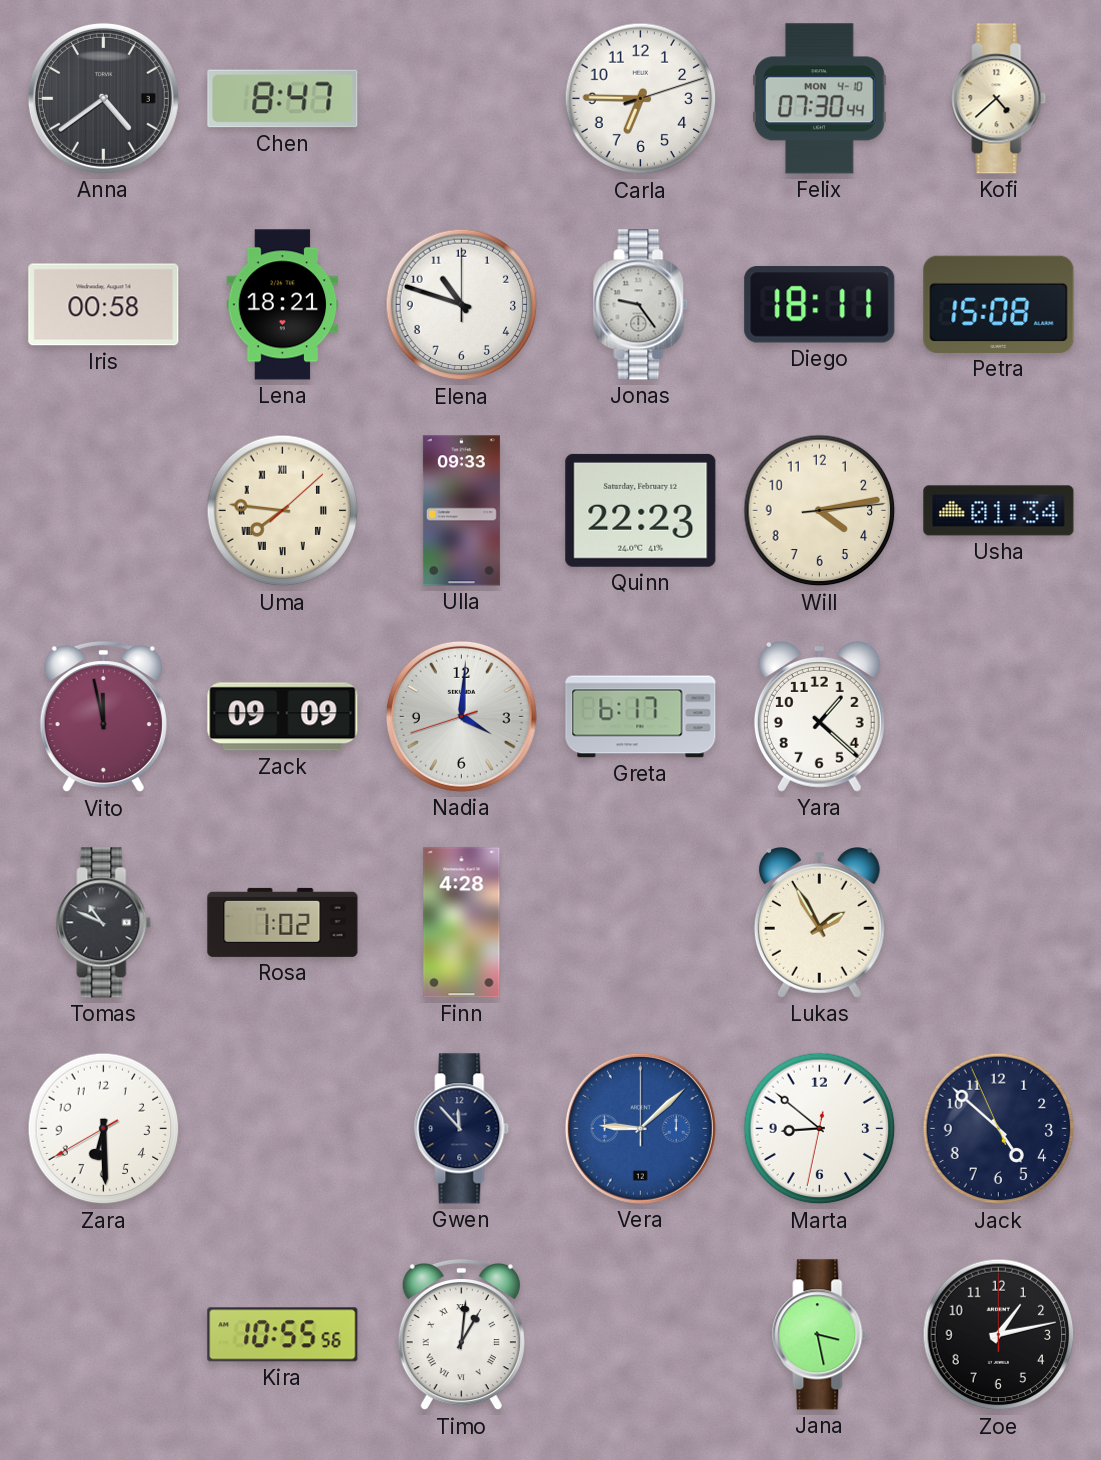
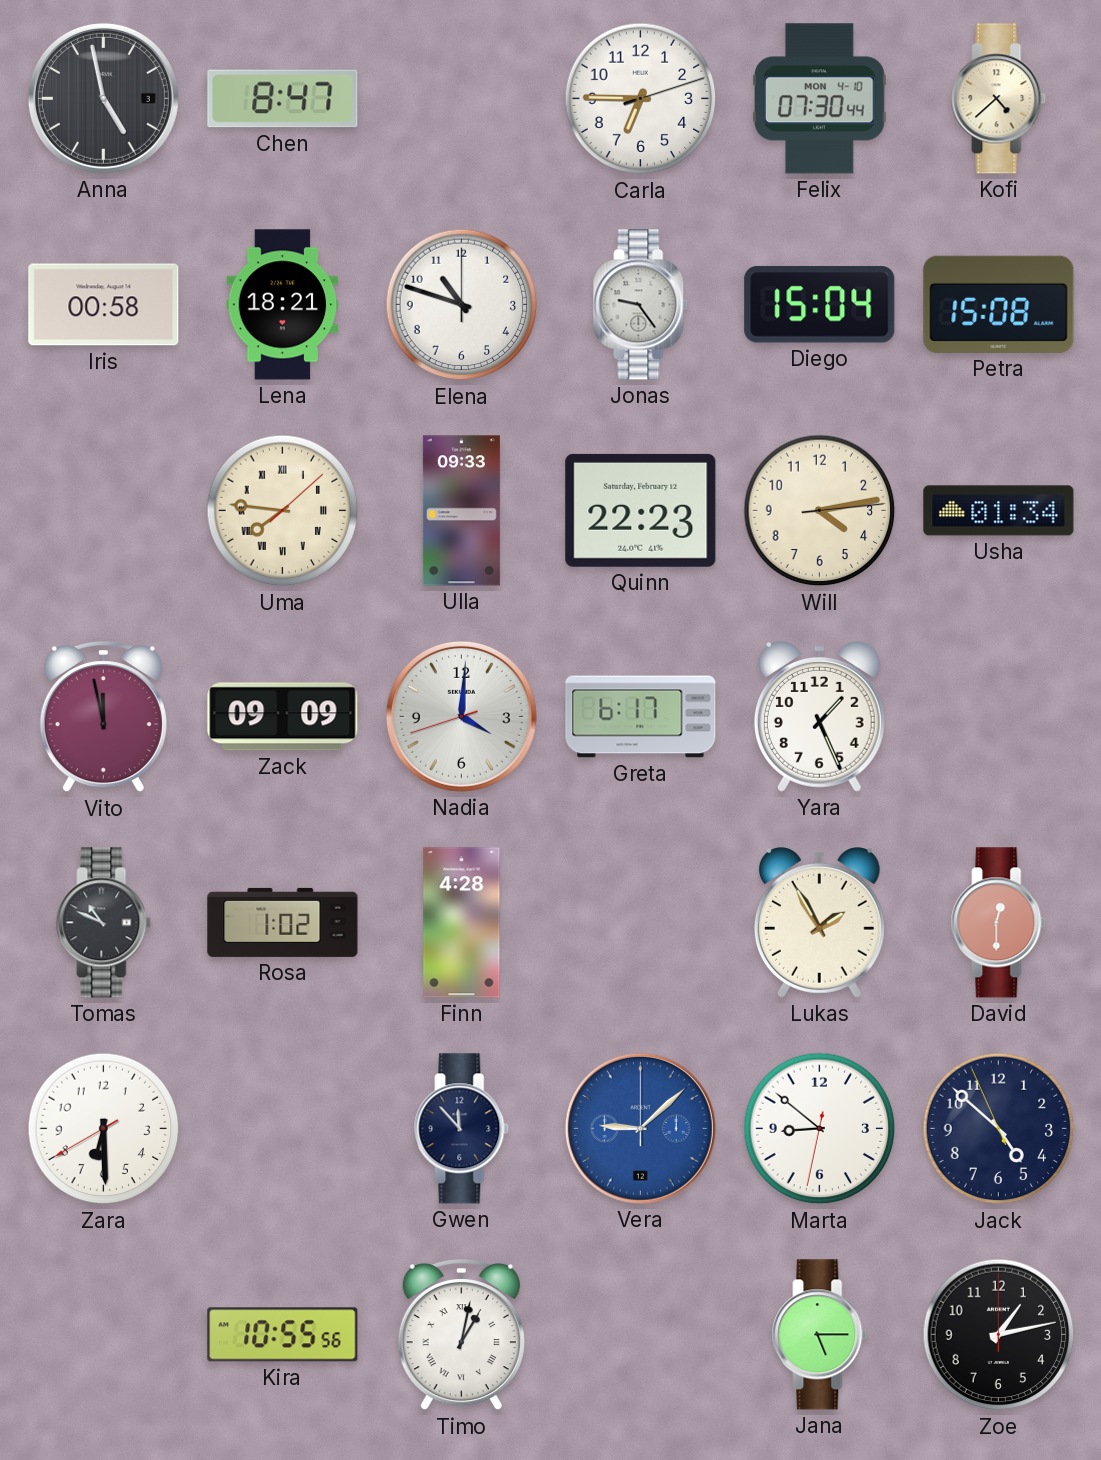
Anna: 4:39 -> 4:58
Diego: 18:11 -> 15:04
Yara: 1:22 -> 1:26
David: none -> 12:30
Timo: 1:01 -> 1:02
Jana: 3:28 -> 5:15
